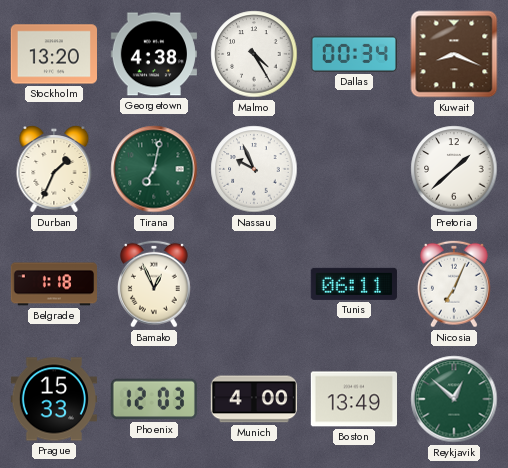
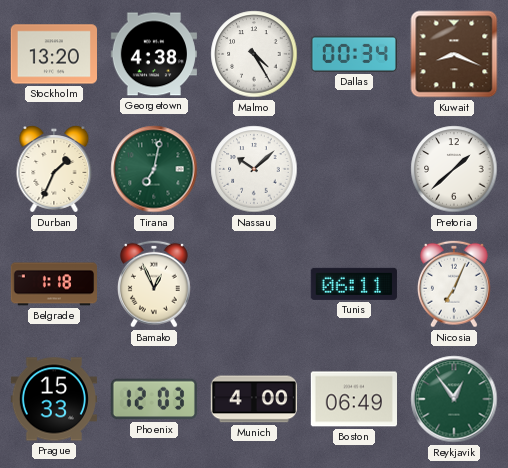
Nassau: 9:56 -> 10:08
Boston: 13:49 -> 06:49
Reykjavik: 12:52 -> 12:54
